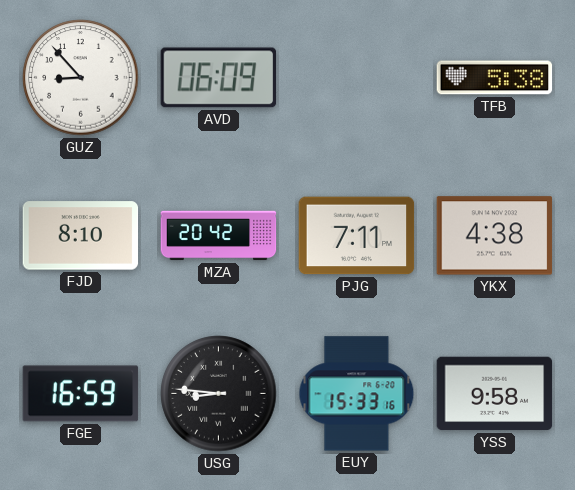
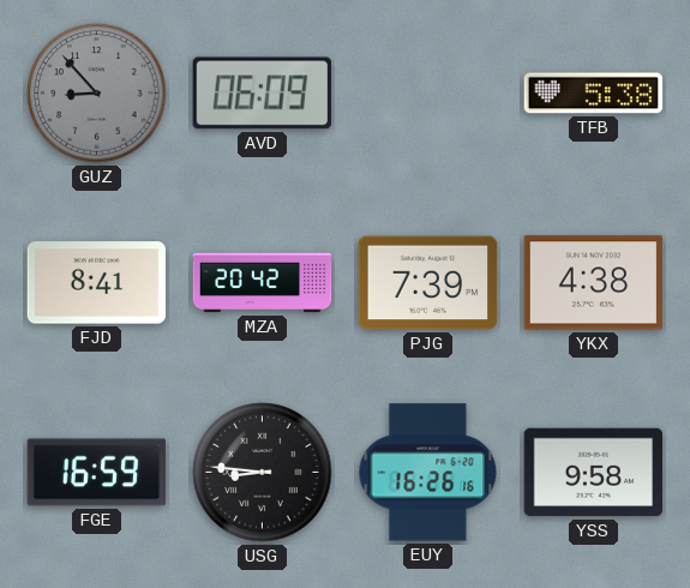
GUZ dial: white -> grey
FJD: 8:10 -> 8:41
PJG: 7:11 -> 7:39
EUY: 15:33 -> 16:26
